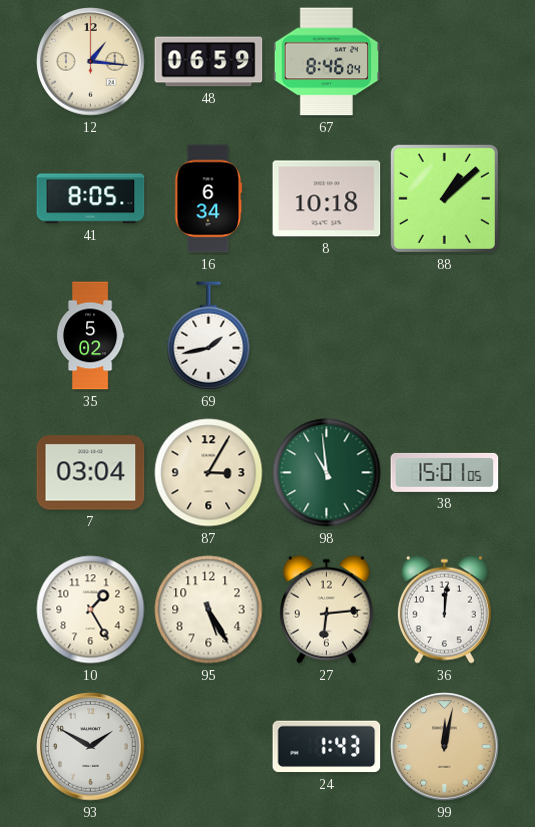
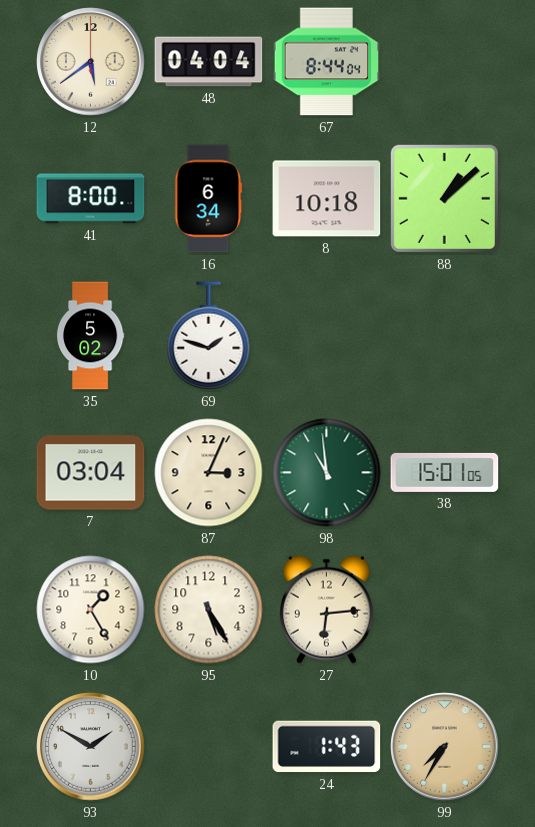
12: 1:16 -> 5:39
48: 06:59 -> 04:04
67: 8:46 -> 8:44
41: 8:05 -> 8:00
69: 1:43 -> 1:48
87: 3:05 -> 3:04
36: 12:01 -> none
99: 12:02 -> 7:35
